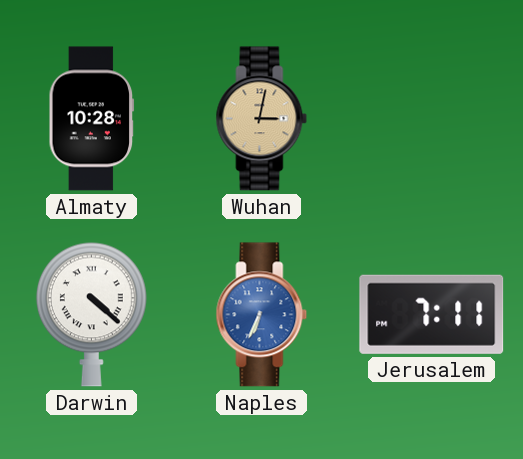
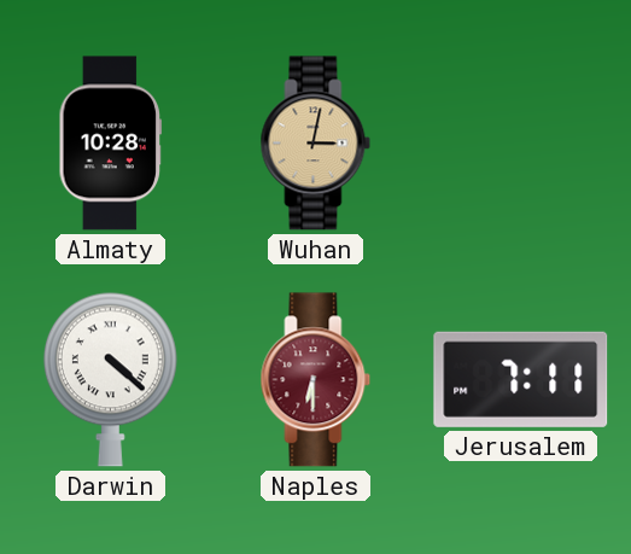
Naples: 6:34 -> 6:30
Naples dial: blue -> burgundy
